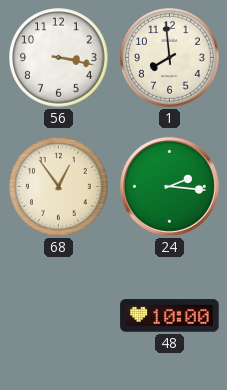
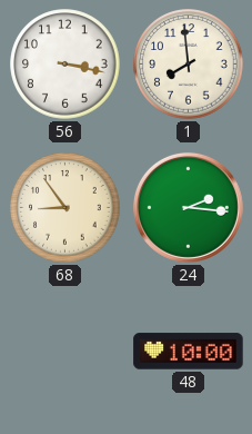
68: 12:54 -> 8:54
